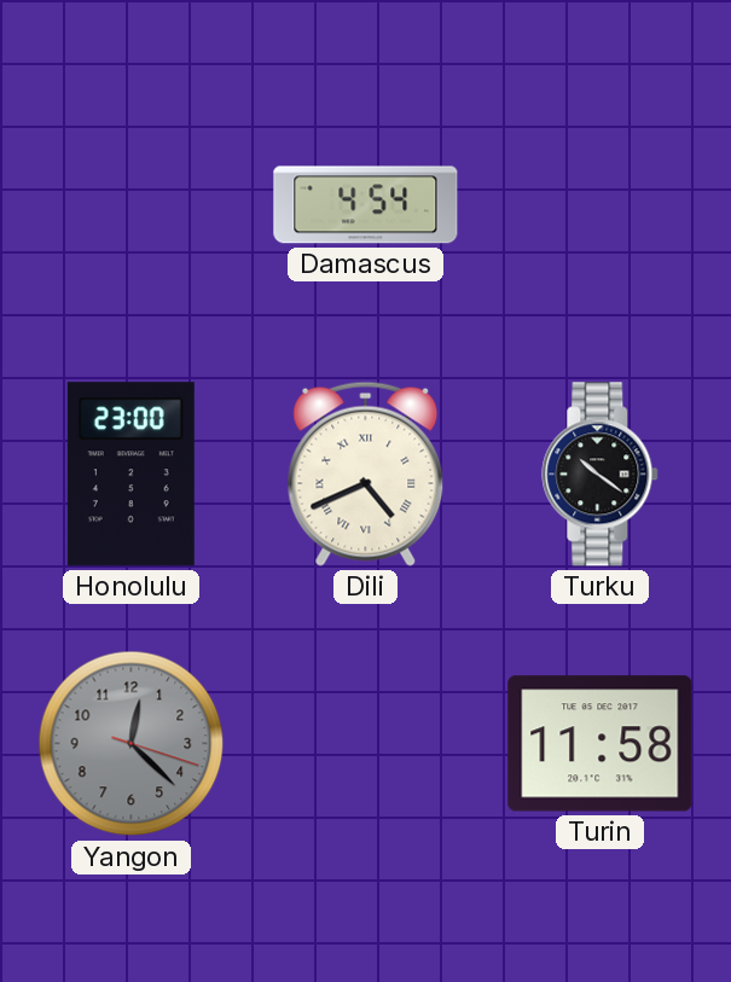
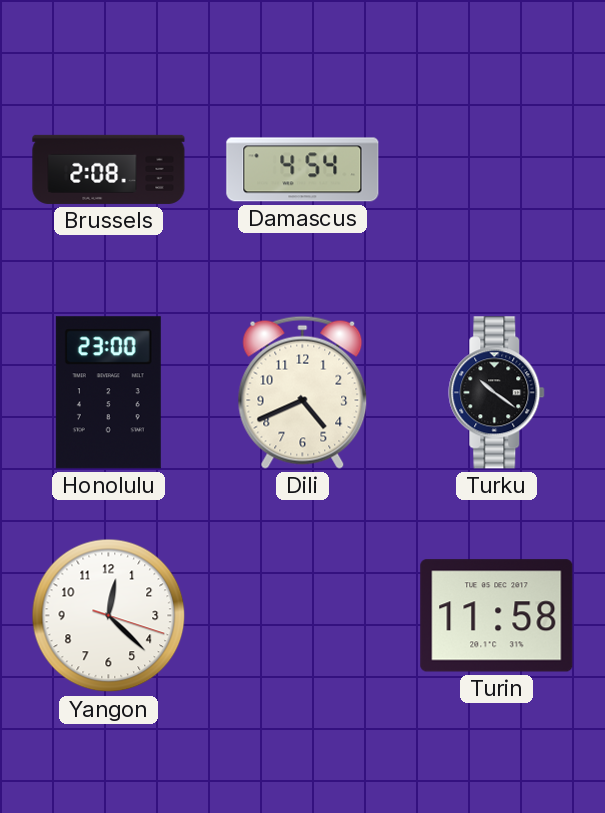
Brussels: none -> 2:08
Dili numerals: Roman -> Arabic
Yangon dial: grey -> white
